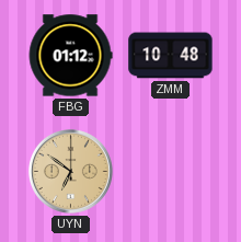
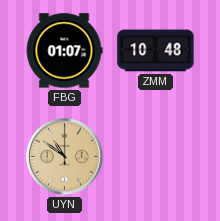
FBG: 01:12 -> 01:07
UYN: 6:51 -> 10:51
